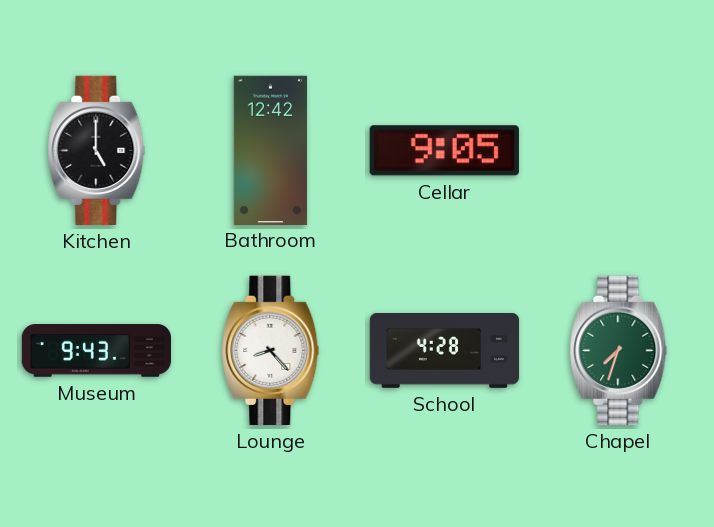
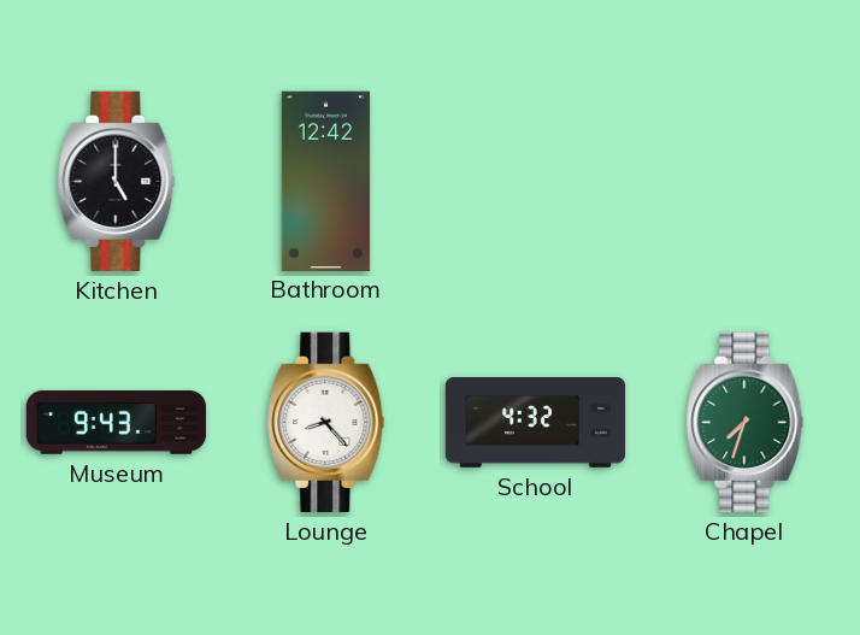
Cellar: 9:05 -> none
School: 4:28 -> 4:32
